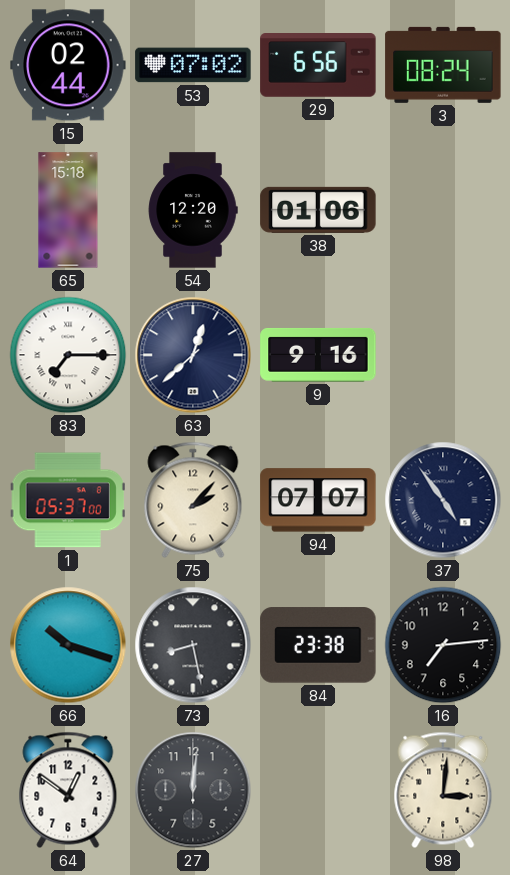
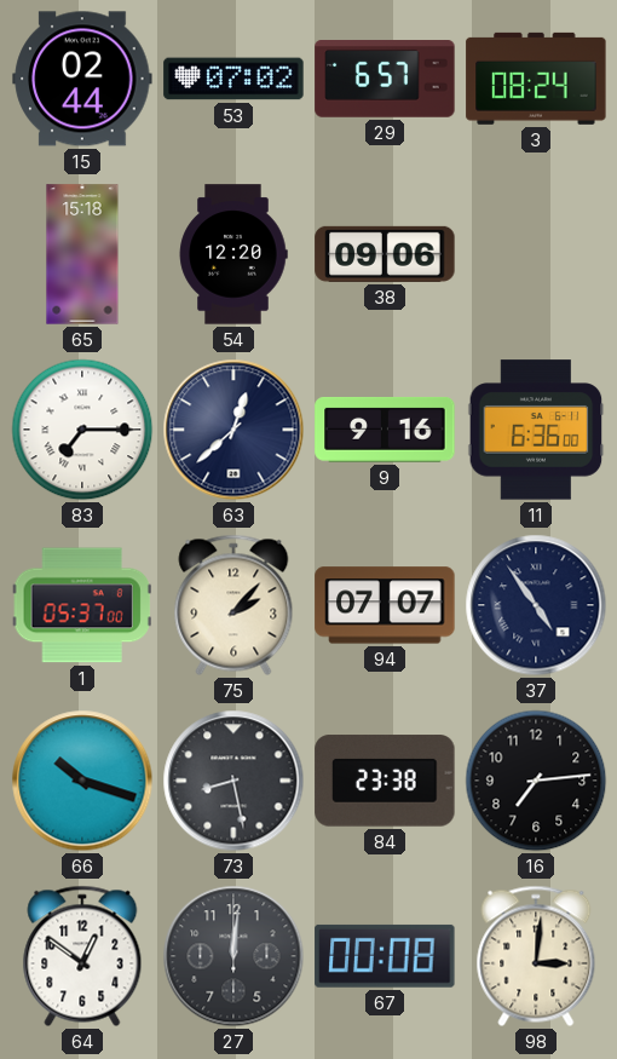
29: 6:56 -> 6:57
38: 01:06 -> 09:06
11: none -> 6:36
67: none -> 00:08
